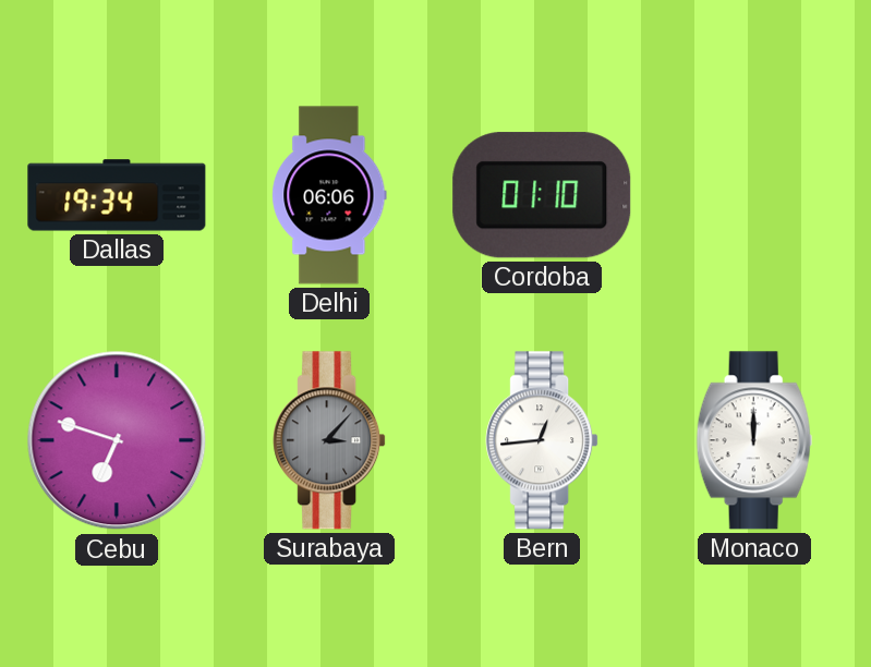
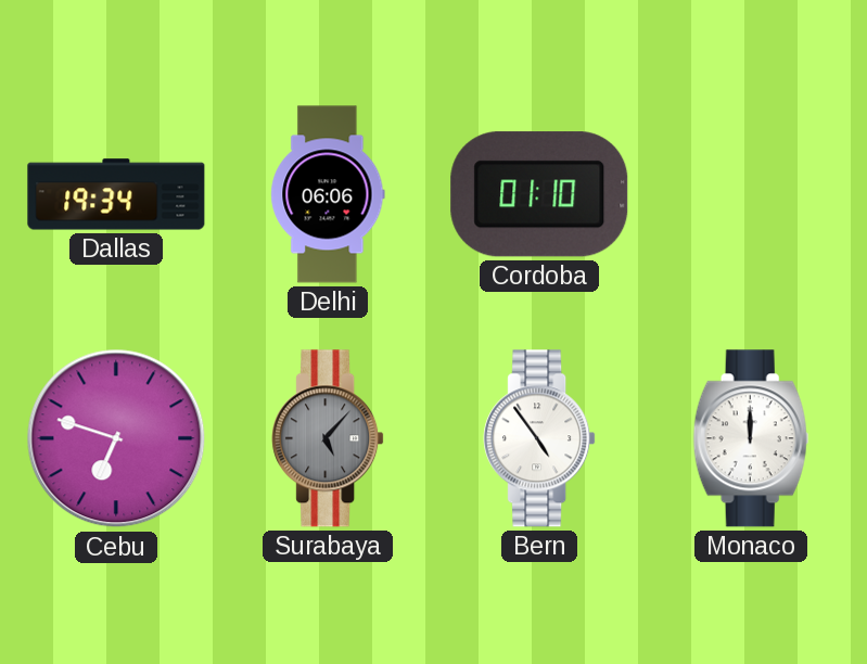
Surabaya: 3:07 -> 5:07
Bern: 12:44 -> 4:54
